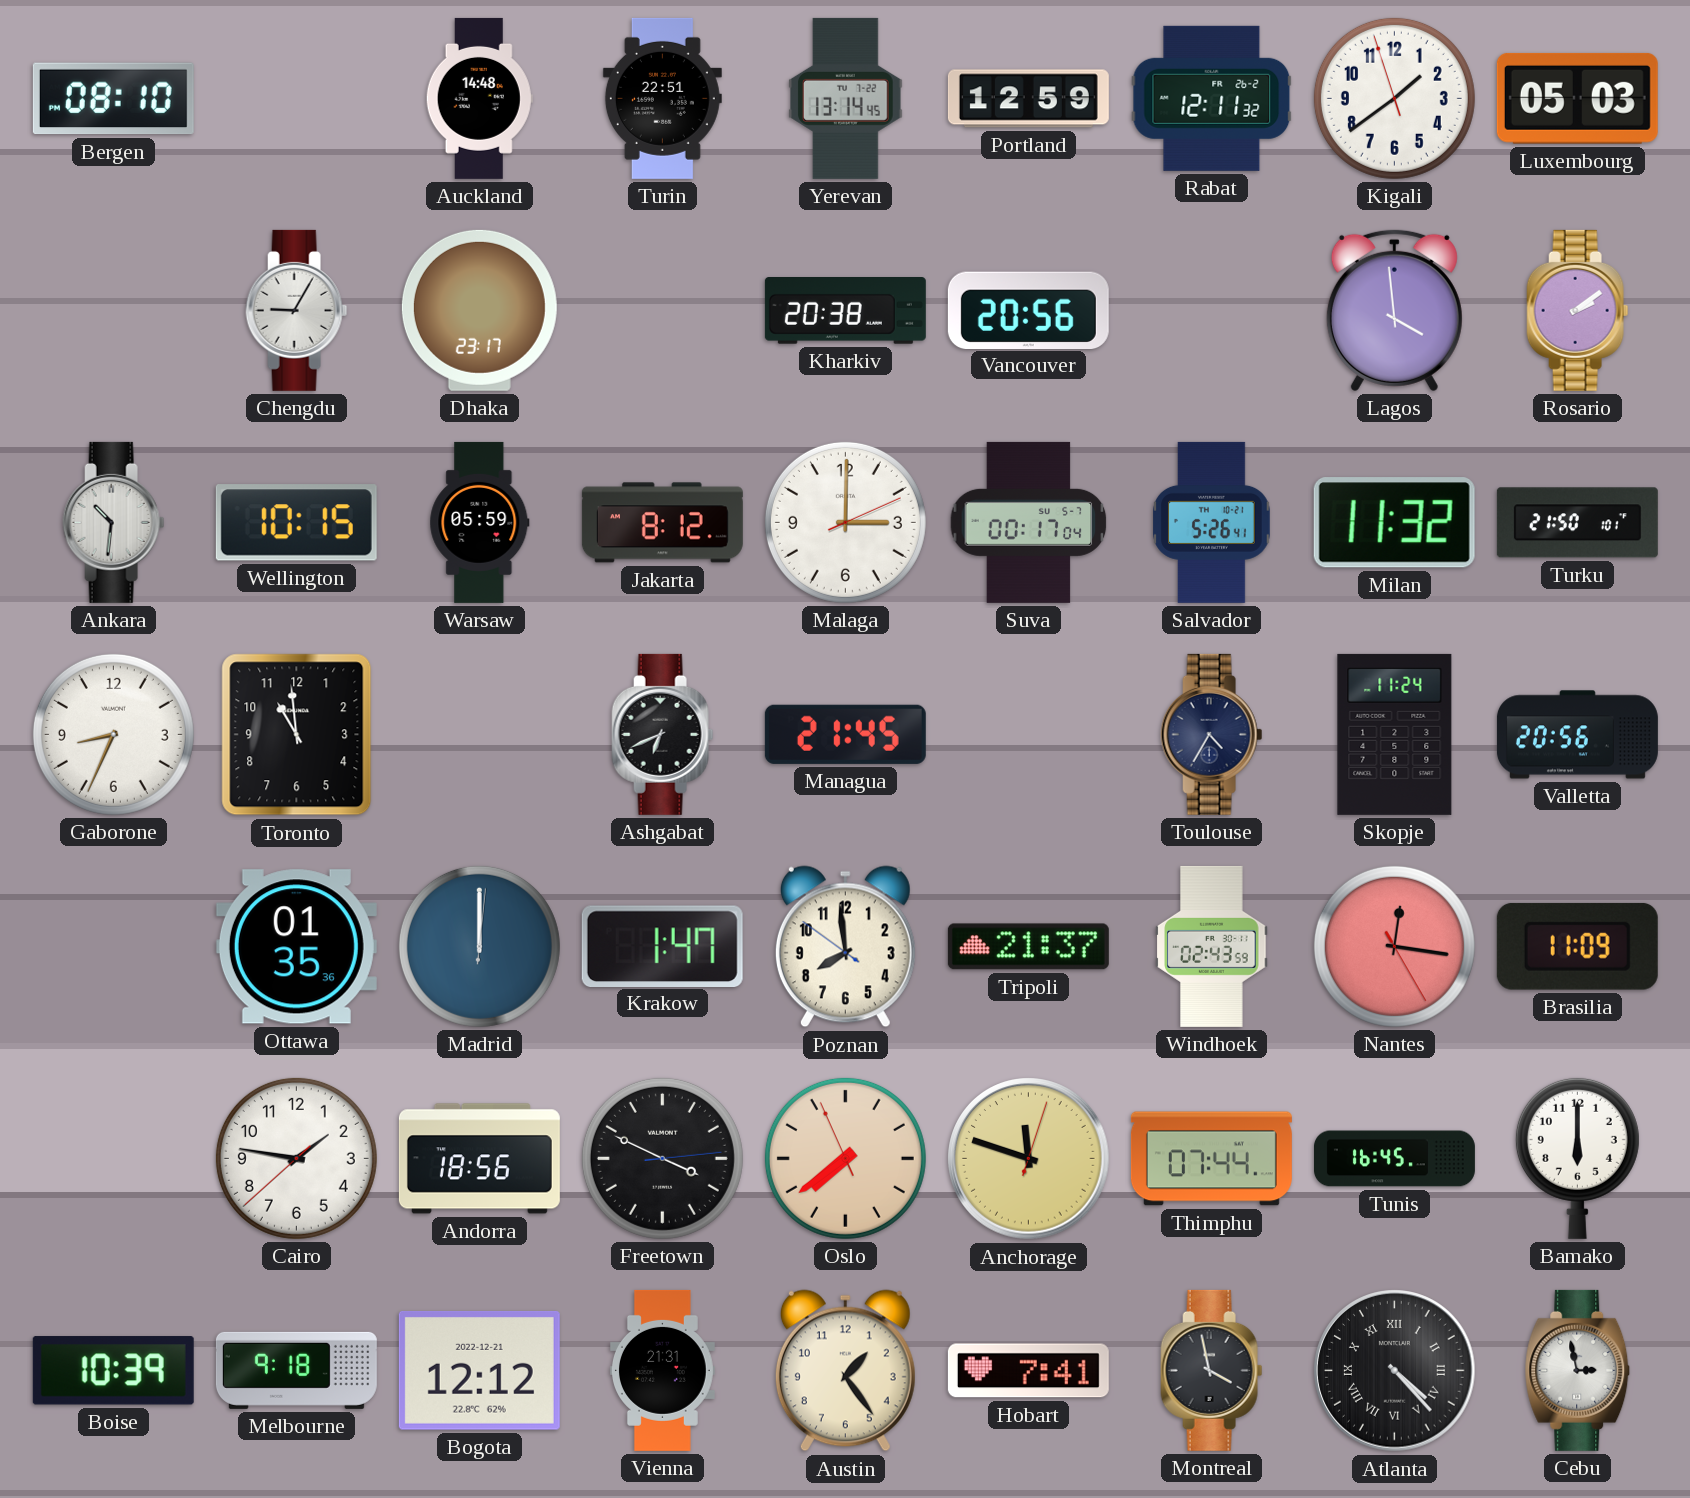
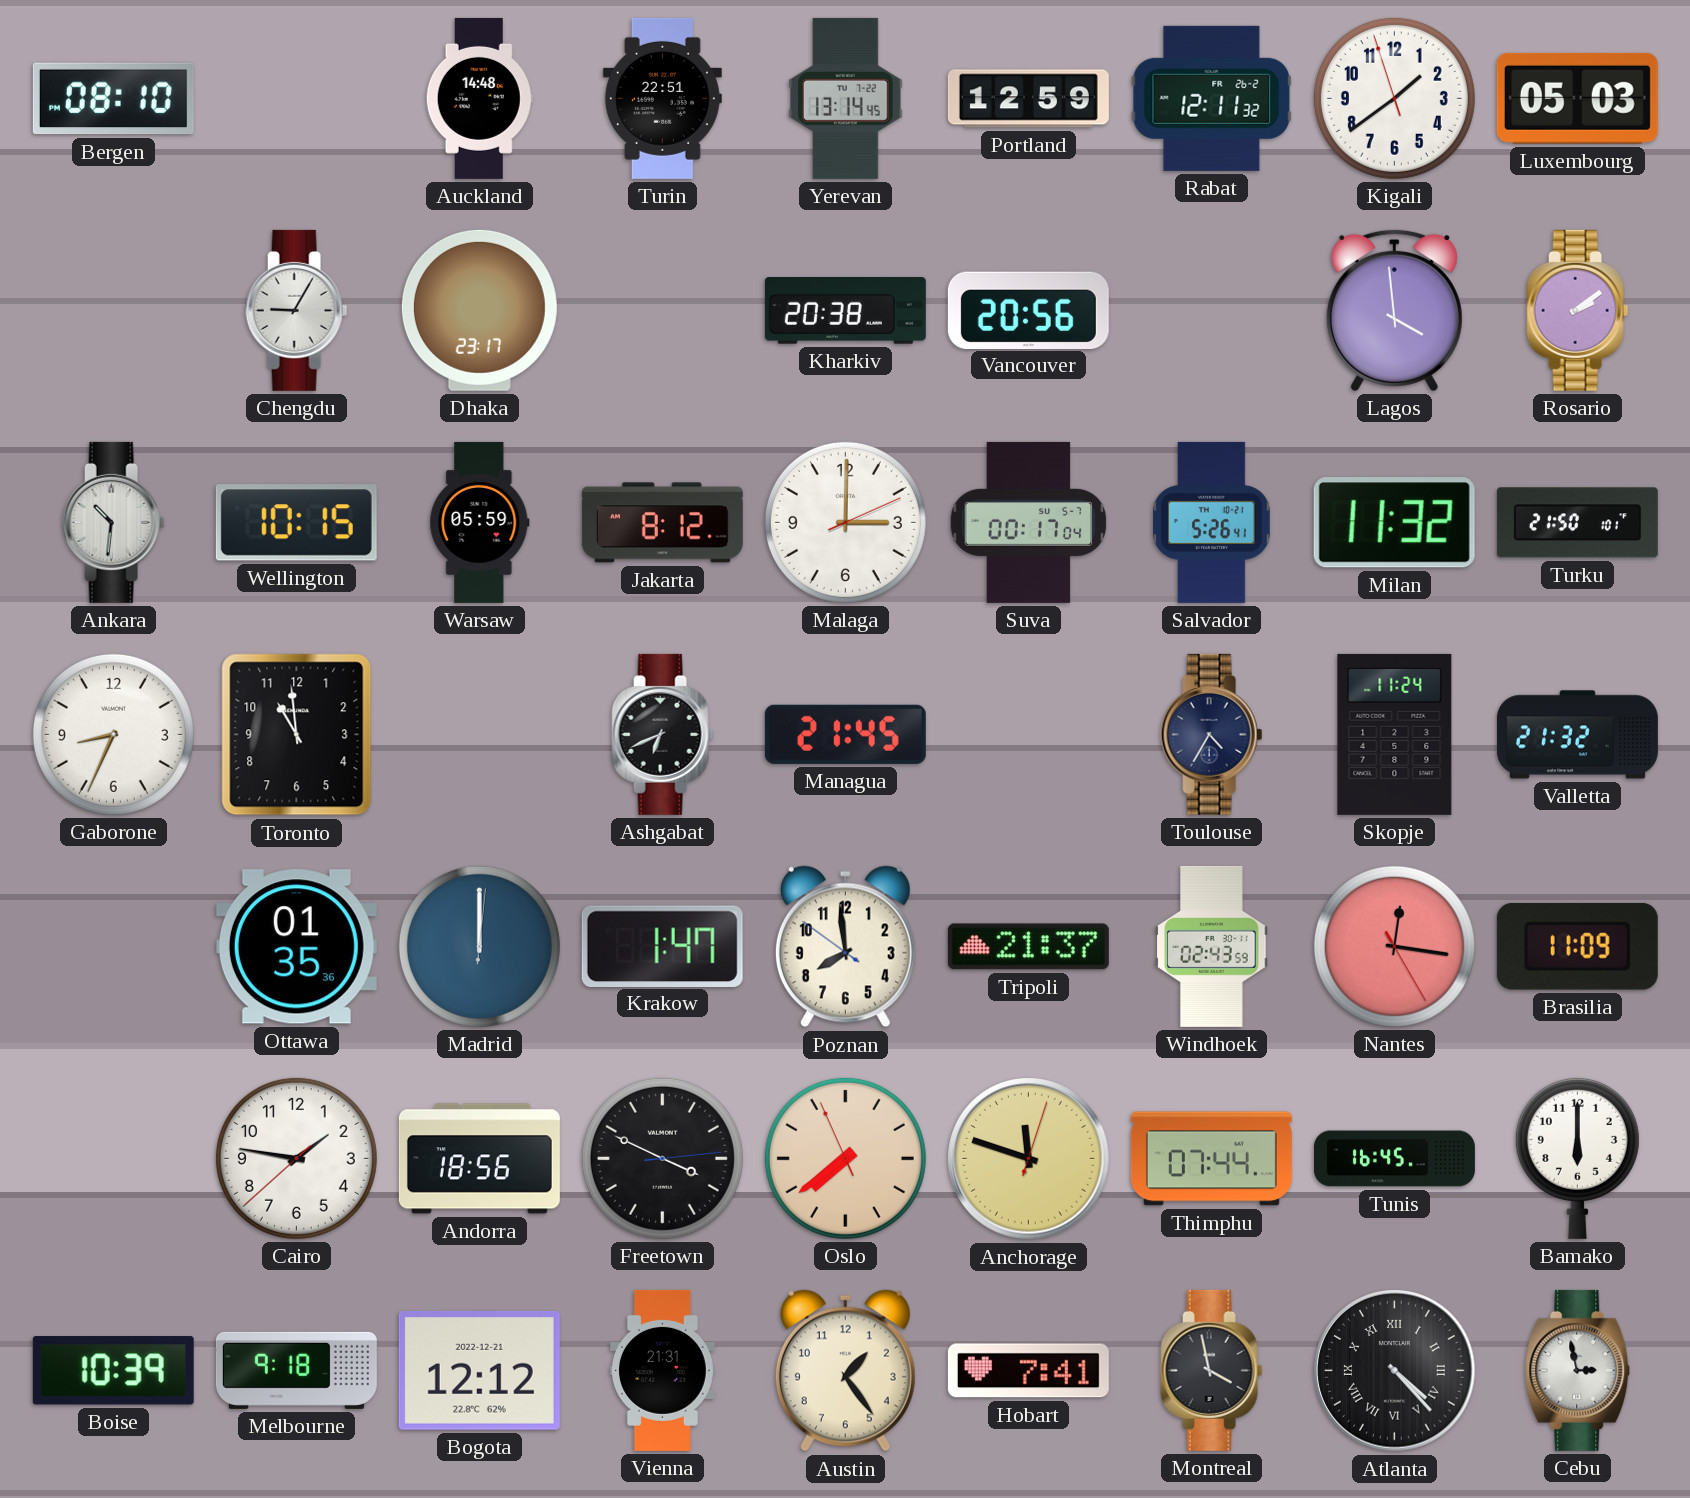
Valletta: 20:56 -> 21:32
